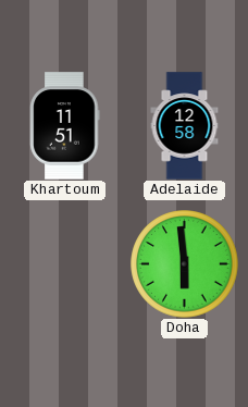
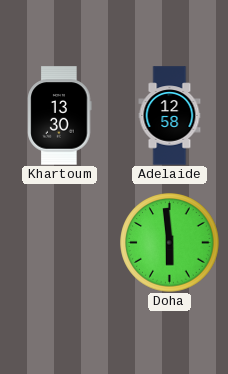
Khartoum: 11:51 -> 13:30
